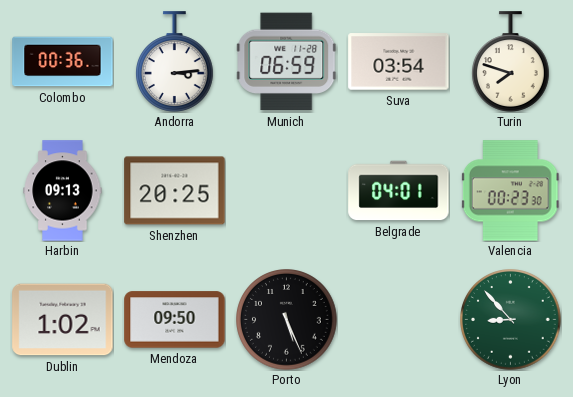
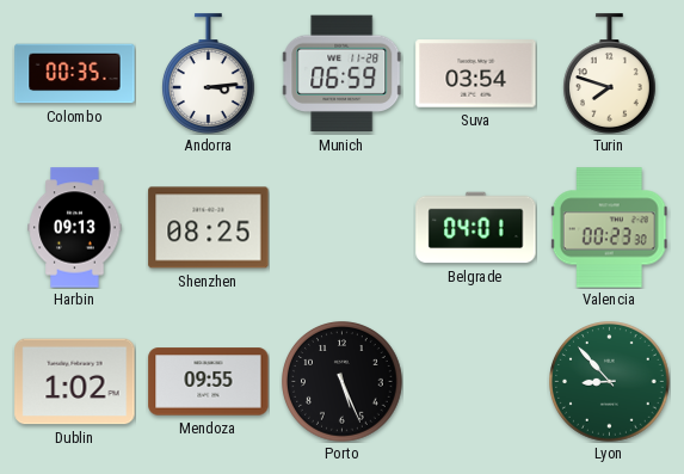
Colombo: 00:36 -> 00:35
Shenzhen: 20:25 -> 08:25
Mendoza: 09:50 -> 09:55
